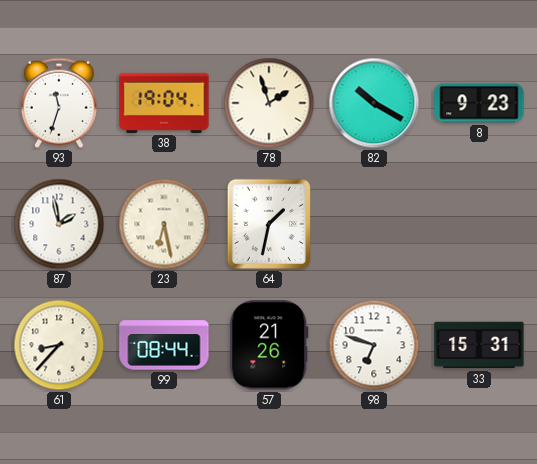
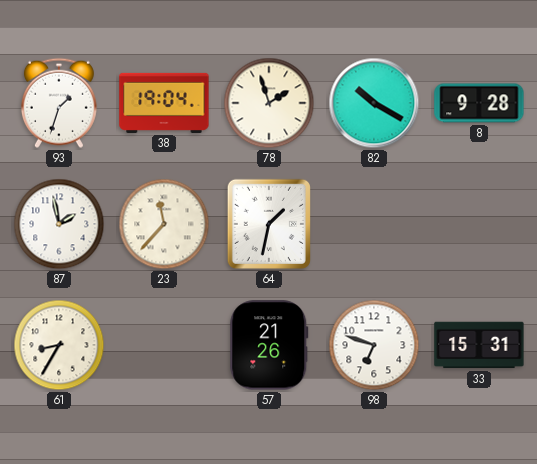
93: 11:33 -> 1:33
8: 9:23 -> 9:28
23: 6:28 -> 11:37
61: 8:37 -> 8:35
99: 08:44 -> none
